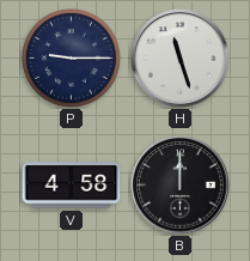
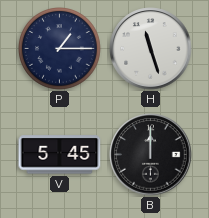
P: 9:15 -> 1:15
V: 4:58 -> 5:45
